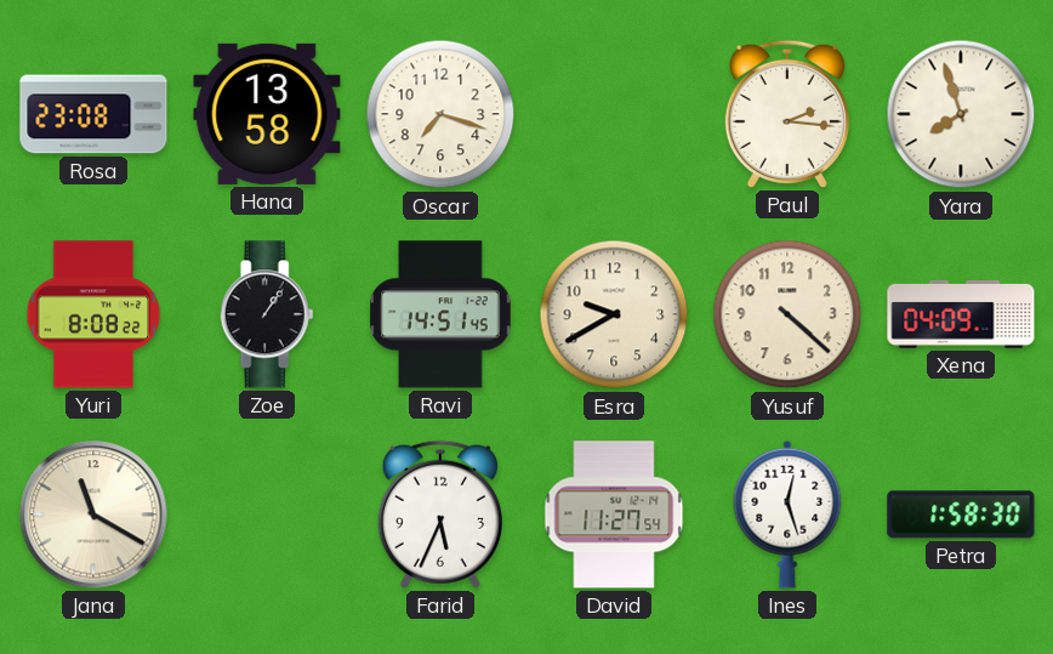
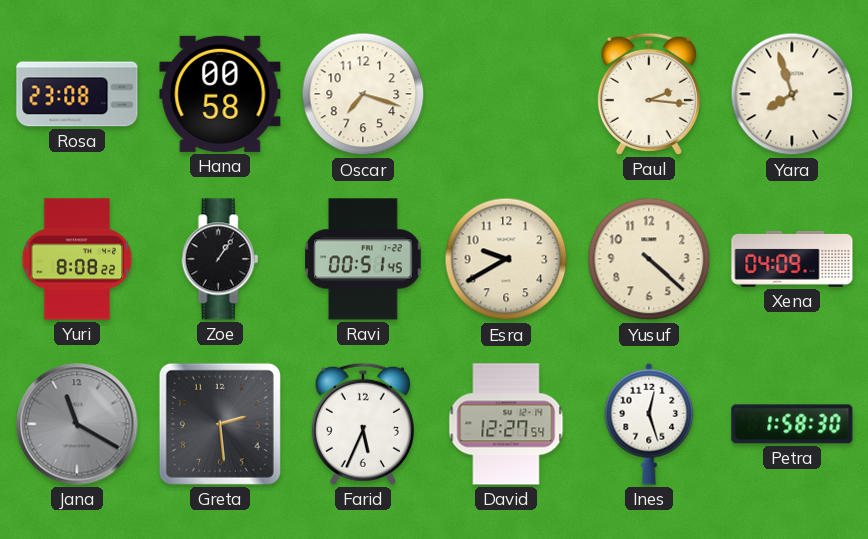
Hana: 13:58 -> 00:58
Ravi: 14:51 -> 00:51
Jana dial: cream -> grey
Greta: none -> 2:29
David: 11:27 -> 12:27
